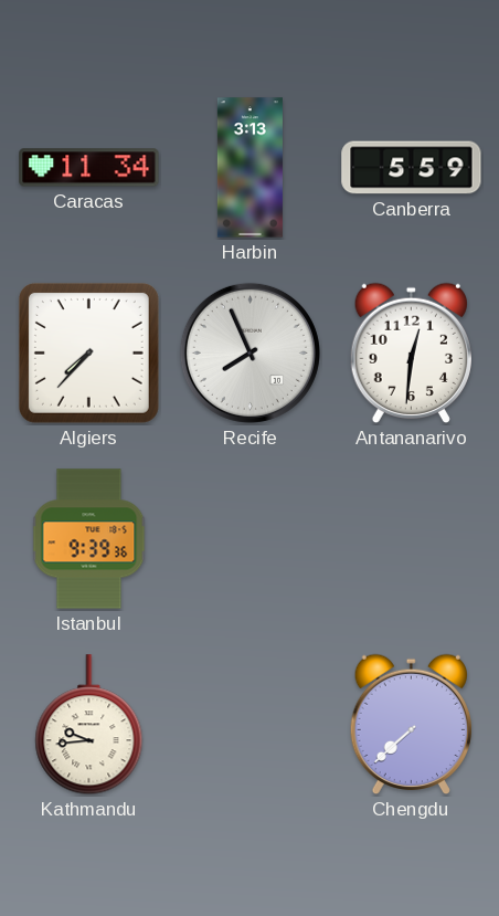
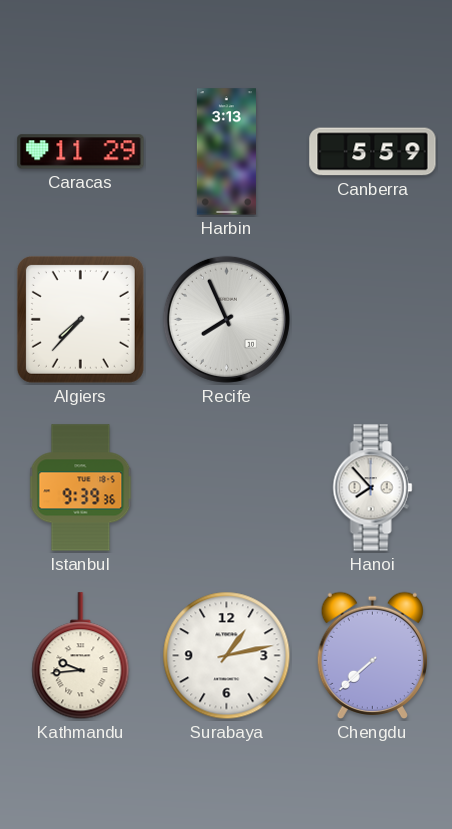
Caracas: 11:34 -> 11:29
Antananarivo: 12:31 -> none
Hanoi: none -> 7:53
Surabaya: none -> 1:13
